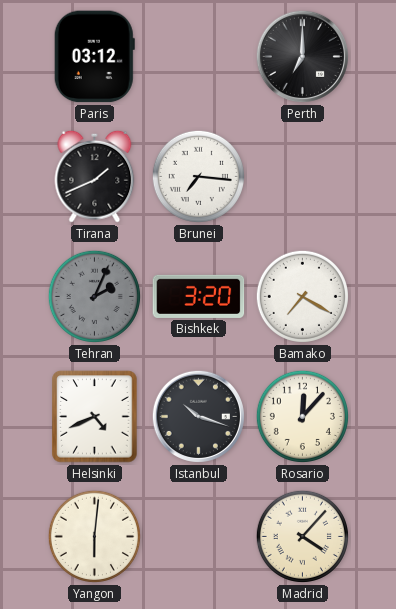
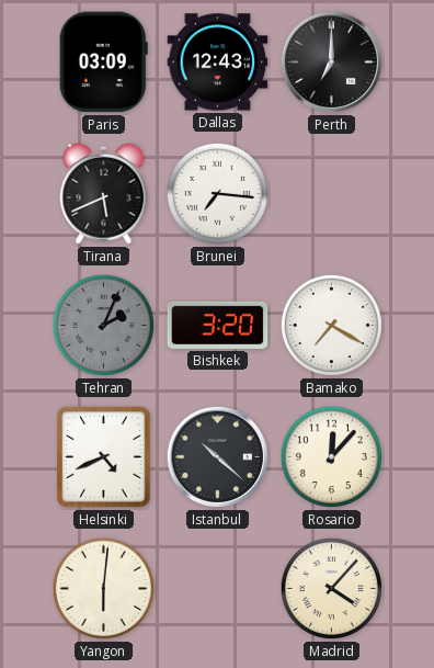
Paris: 03:12 -> 03:09
Dallas: none -> 12:43
Tirana: 1:41 -> 5:41
Istanbul: 10:18 -> 10:22
